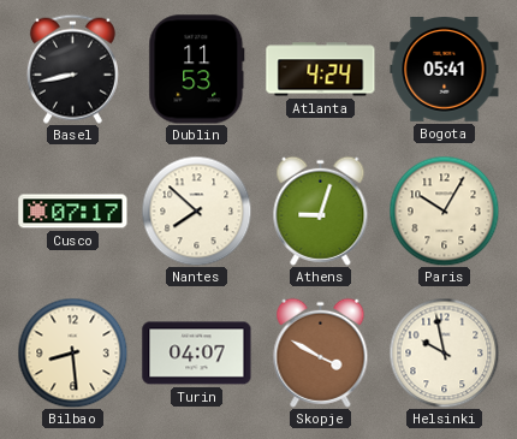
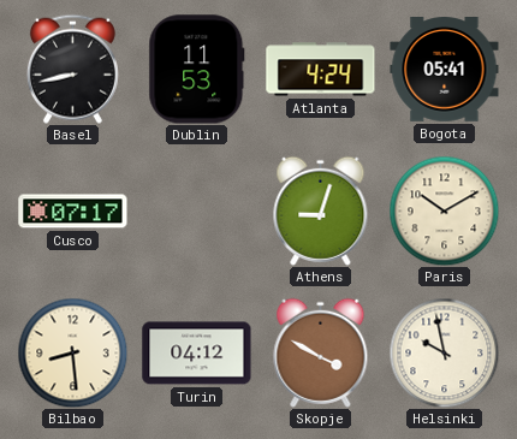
Nantes: 7:52 -> none
Paris: 10:05 -> 10:10
Turin: 04:07 -> 04:12
